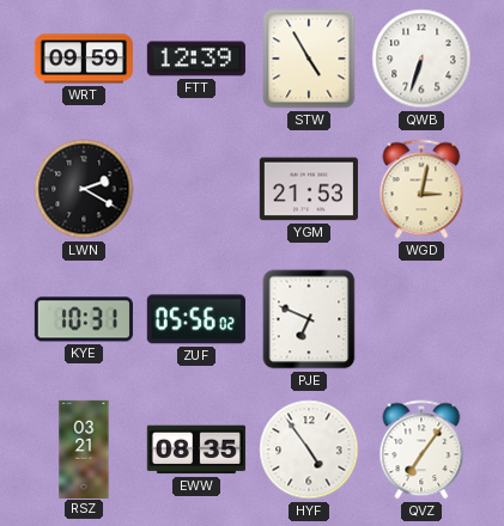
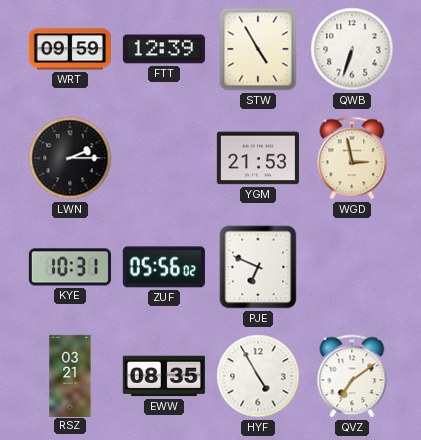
LWN: 2:20 -> 2:15
WGD: 3:02 -> 2:58
HYF: 4:54 -> 4:55
QVZ: 7:06 -> 7:09
